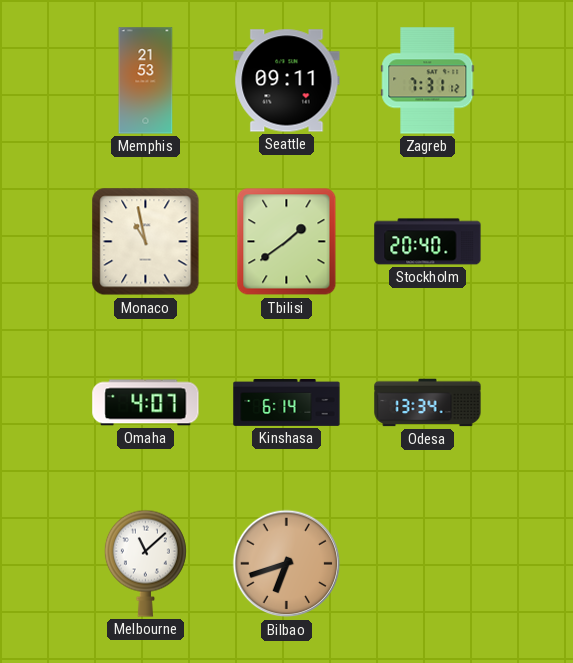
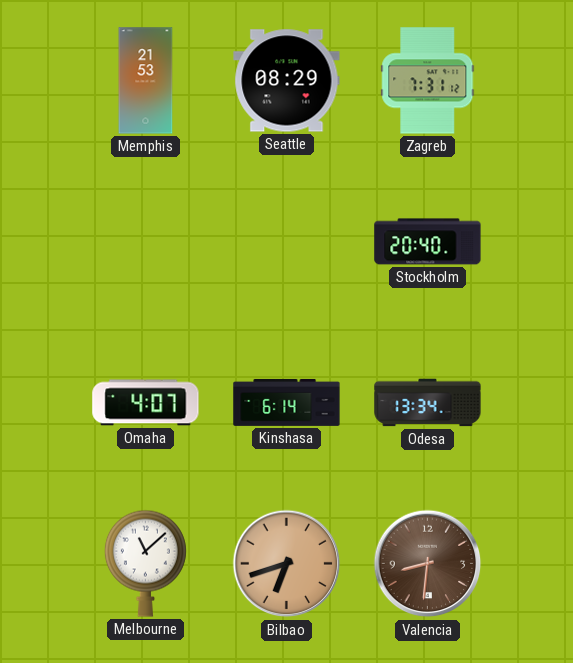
Seattle: 09:11 -> 08:29
Monaco: 10:58 -> none
Tbilisi: 1:39 -> none
Valencia: none -> 8:31
